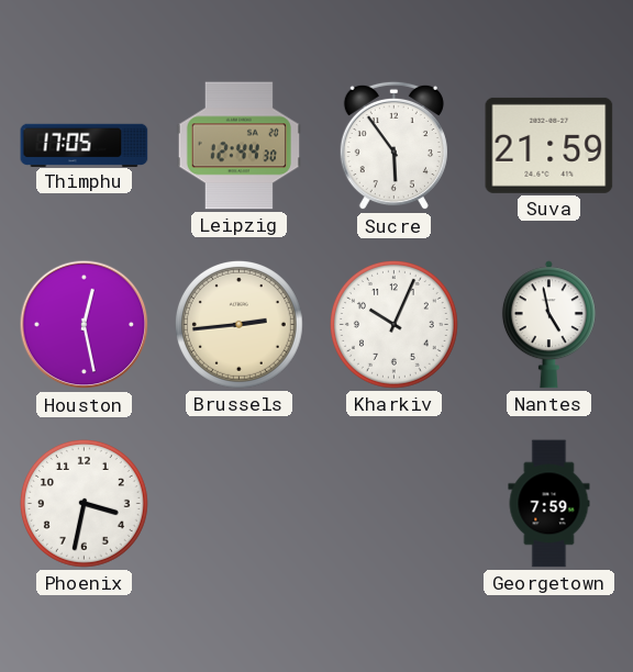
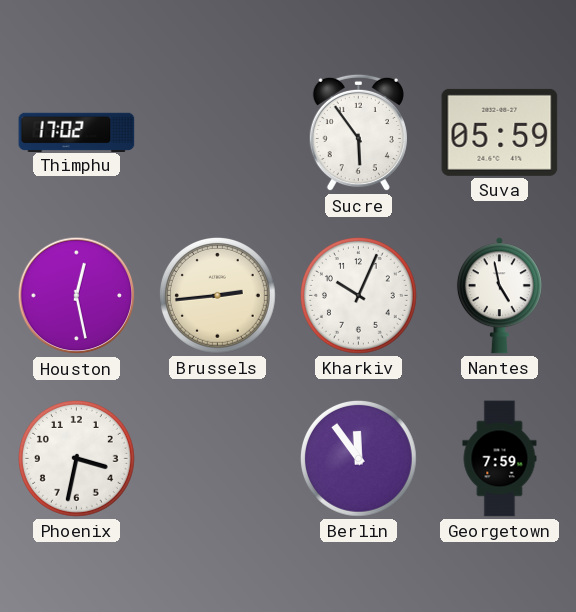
Thimphu: 17:05 -> 17:02
Leipzig: 12:44 -> none
Suva: 21:59 -> 05:59
Berlin: none -> 11:54
